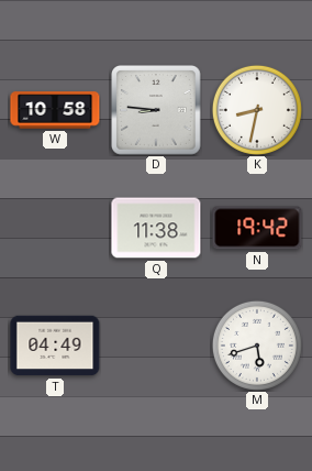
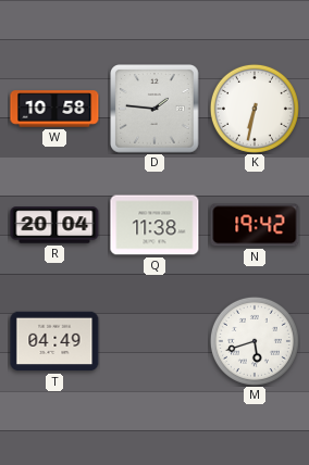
D: 8:46 -> 1:46
K: 8:32 -> 6:32
R: none -> 20:04
